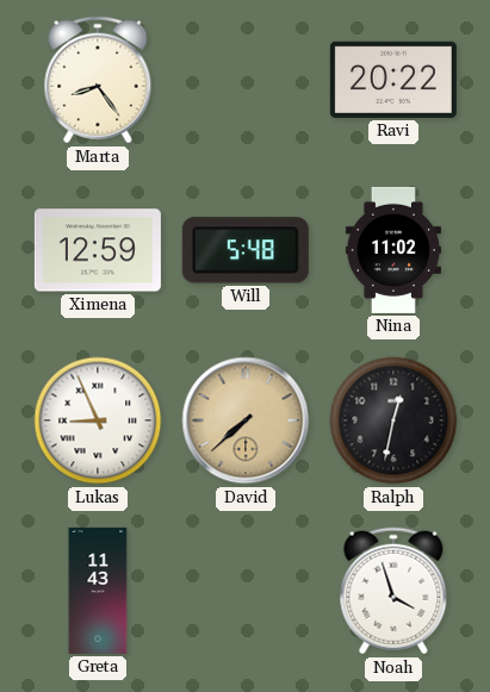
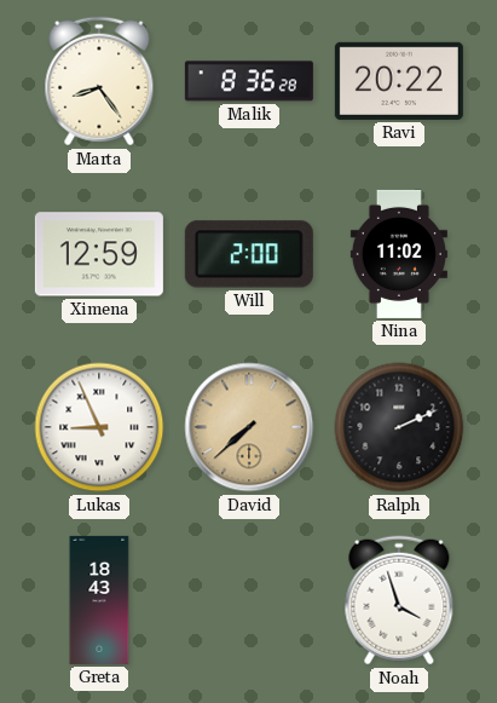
Malik: none -> 8:36
Will: 5:48 -> 2:00
Ralph: 12:32 -> 2:11
Greta: 11:43 -> 18:43
